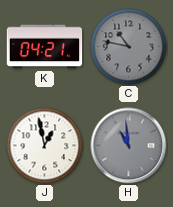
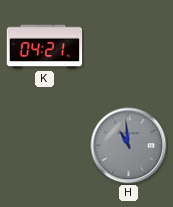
C: 10:47 -> none
J: 12:58 -> none
